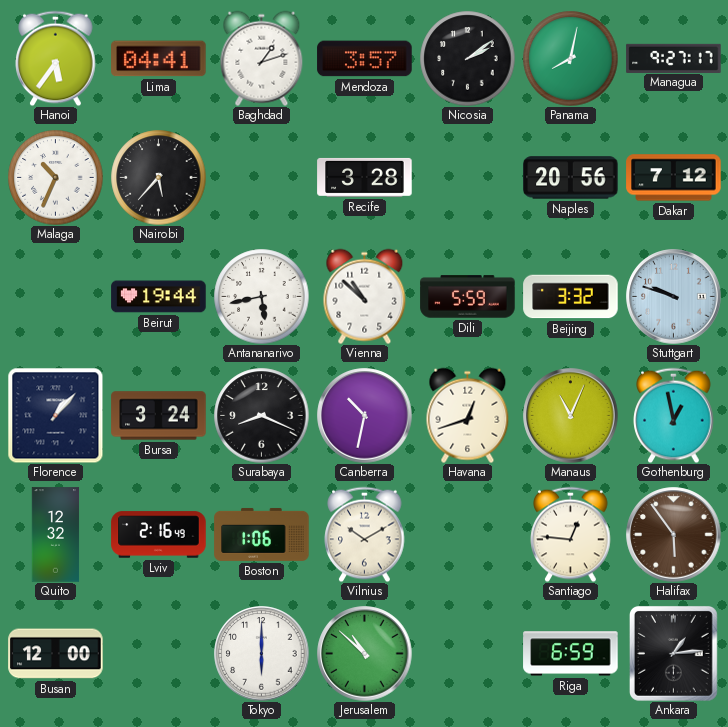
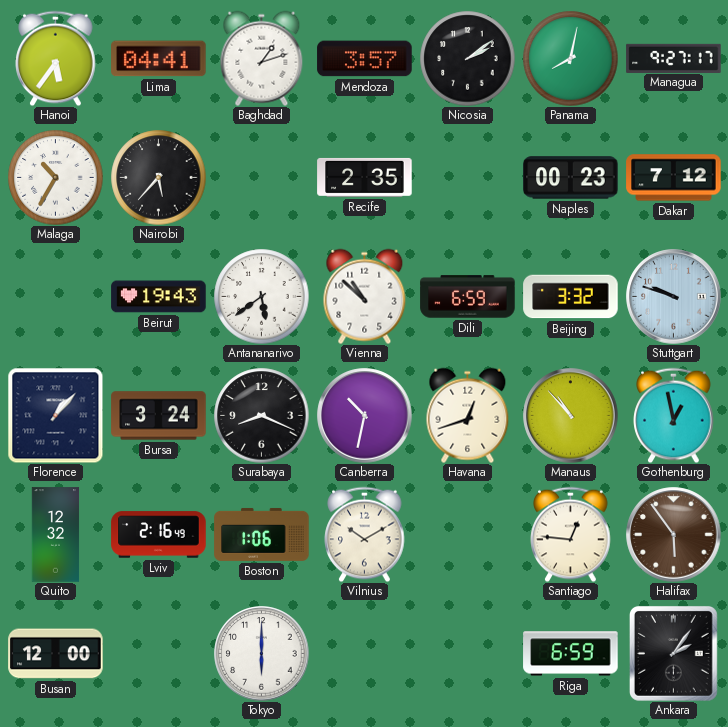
Malaga: 10:34 -> 10:35
Recife: 3:28 -> 2:35
Naples: 20:56 -> 00:23
Beirut: 19:44 -> 19:43
Antananarivo: 5:43 -> 5:39
Dili: 5:59 -> 6:59
Manaus: 11:04 -> 10:53
Jerusalem: 10:52 -> none
Ankara: 1:14 -> 2:06
